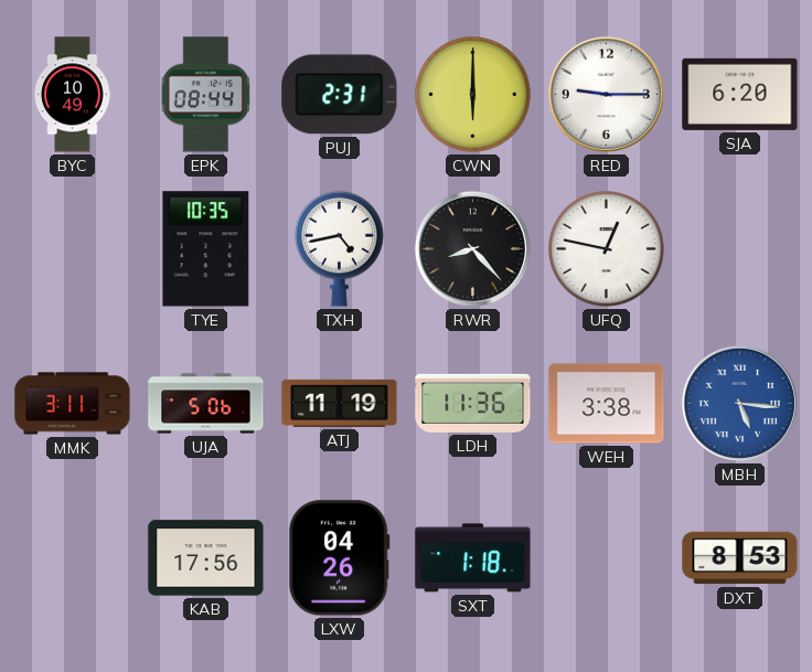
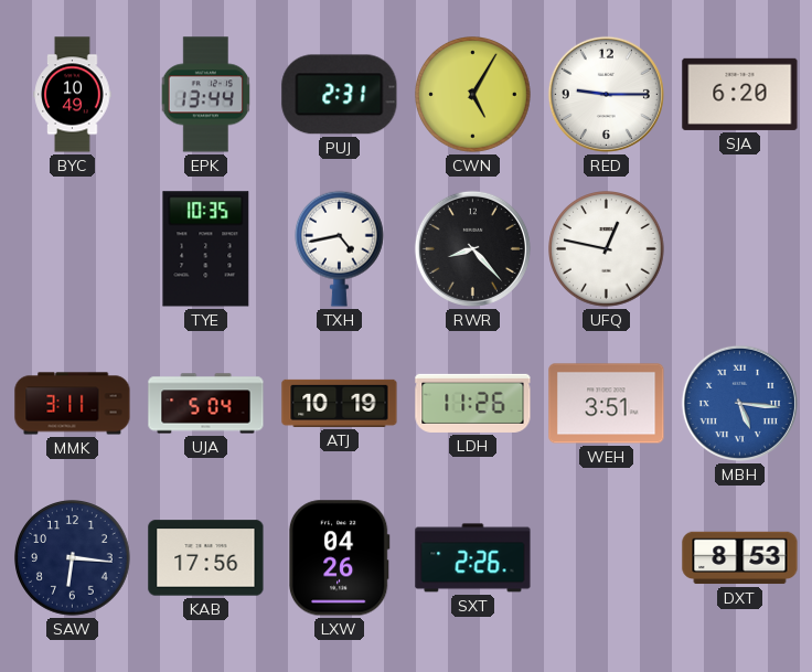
EPK: 08:44 -> 13:44
CWN: 6:00 -> 5:05
UJA: 5:06 -> 5:04
ATJ: 11:19 -> 10:19
LDH: 11:36 -> 11:26
WEH: 3:38 -> 3:51
SAW: none -> 6:16
SXT: 1:18 -> 2:26
